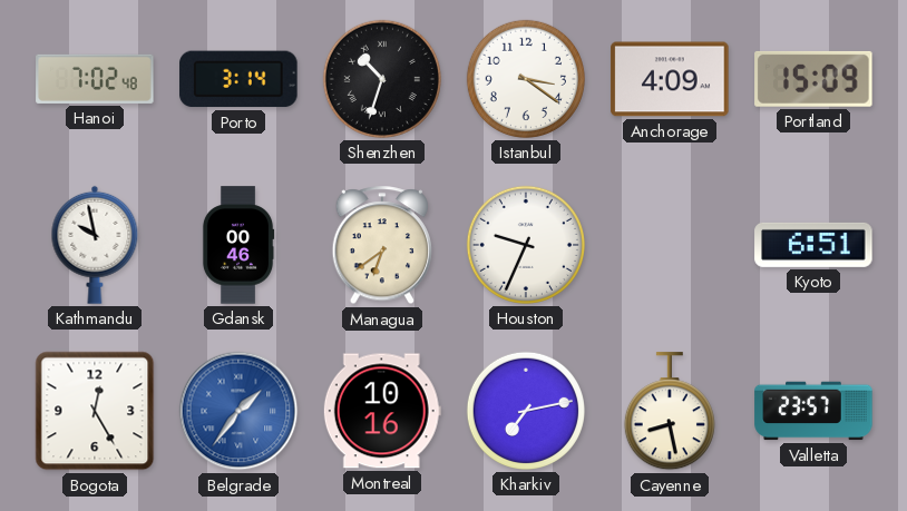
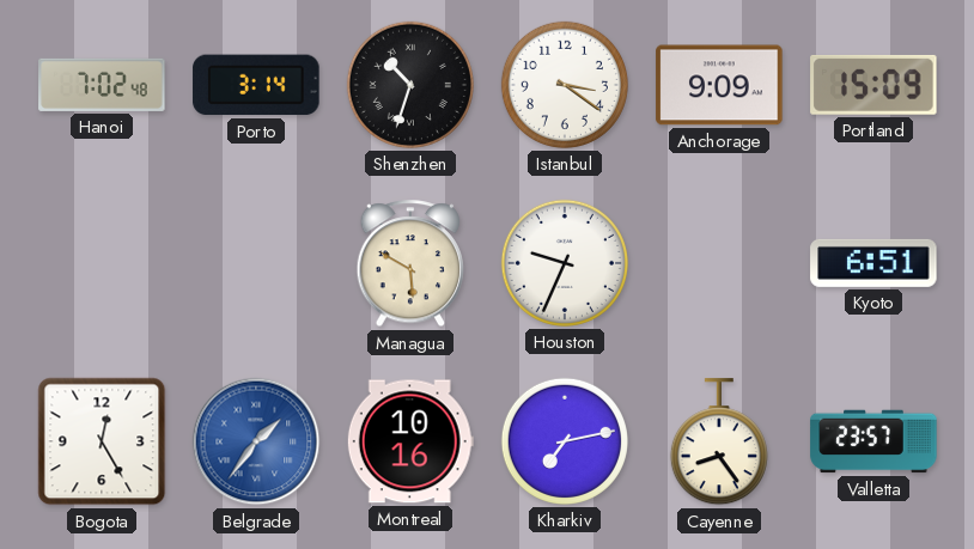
Anchorage: 4:09 -> 9:09
Kathmandu: 9:58 -> none
Gdansk: 00:46 -> none
Managua: 6:39 -> 5:50
Cayenne: 8:28 -> 8:24
